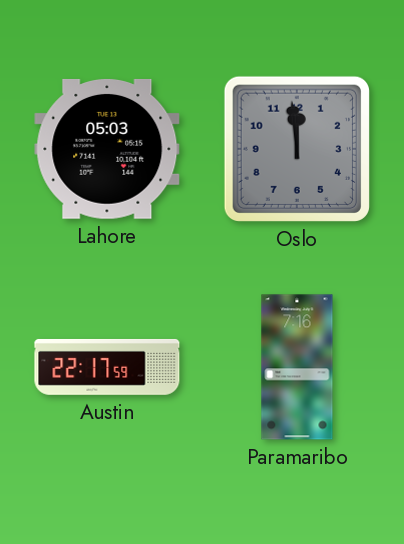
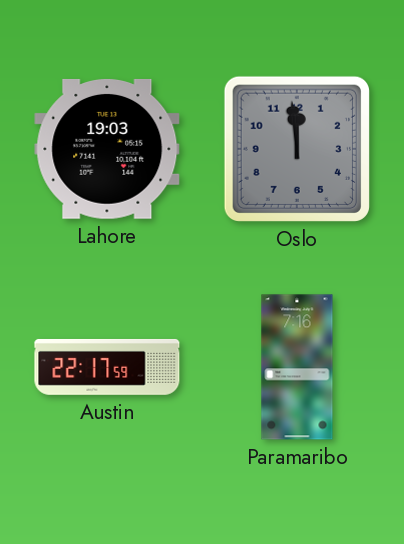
Lahore: 05:03 -> 19:03
